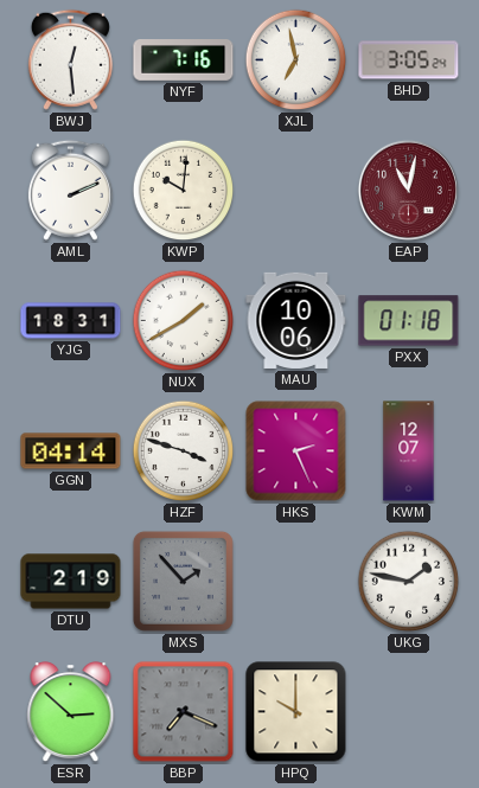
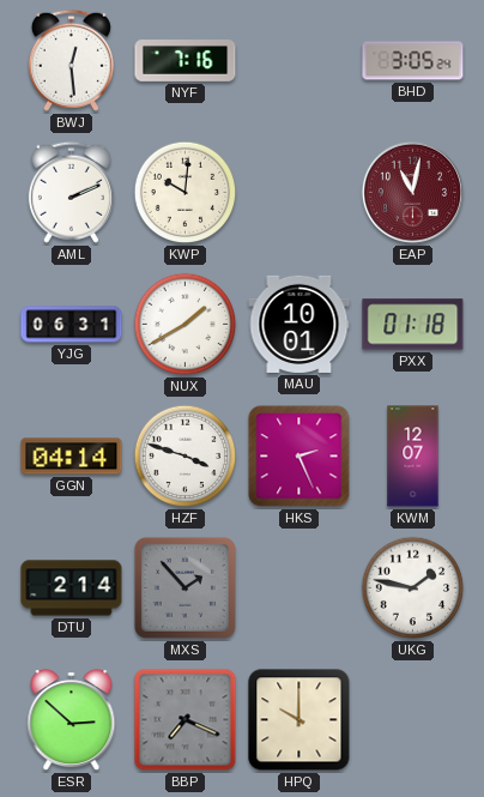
XJL: 6:58 -> none
YJG: 18:31 -> 06:31
MAU: 10:06 -> 10:01
DTU: 2:19 -> 2:14
